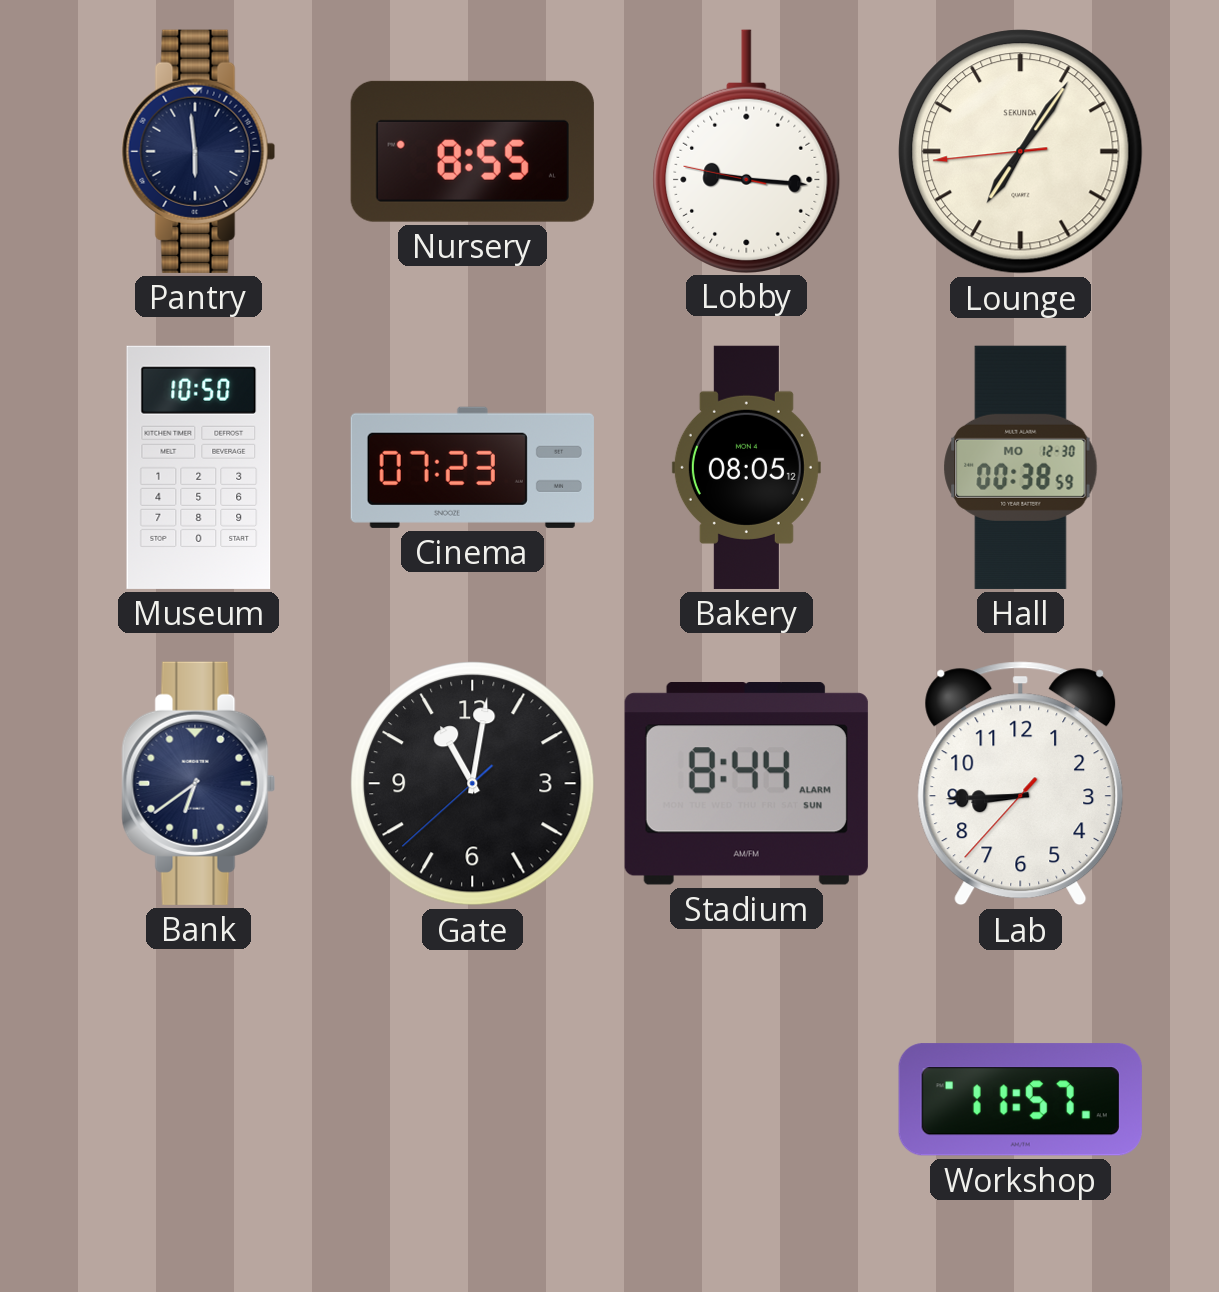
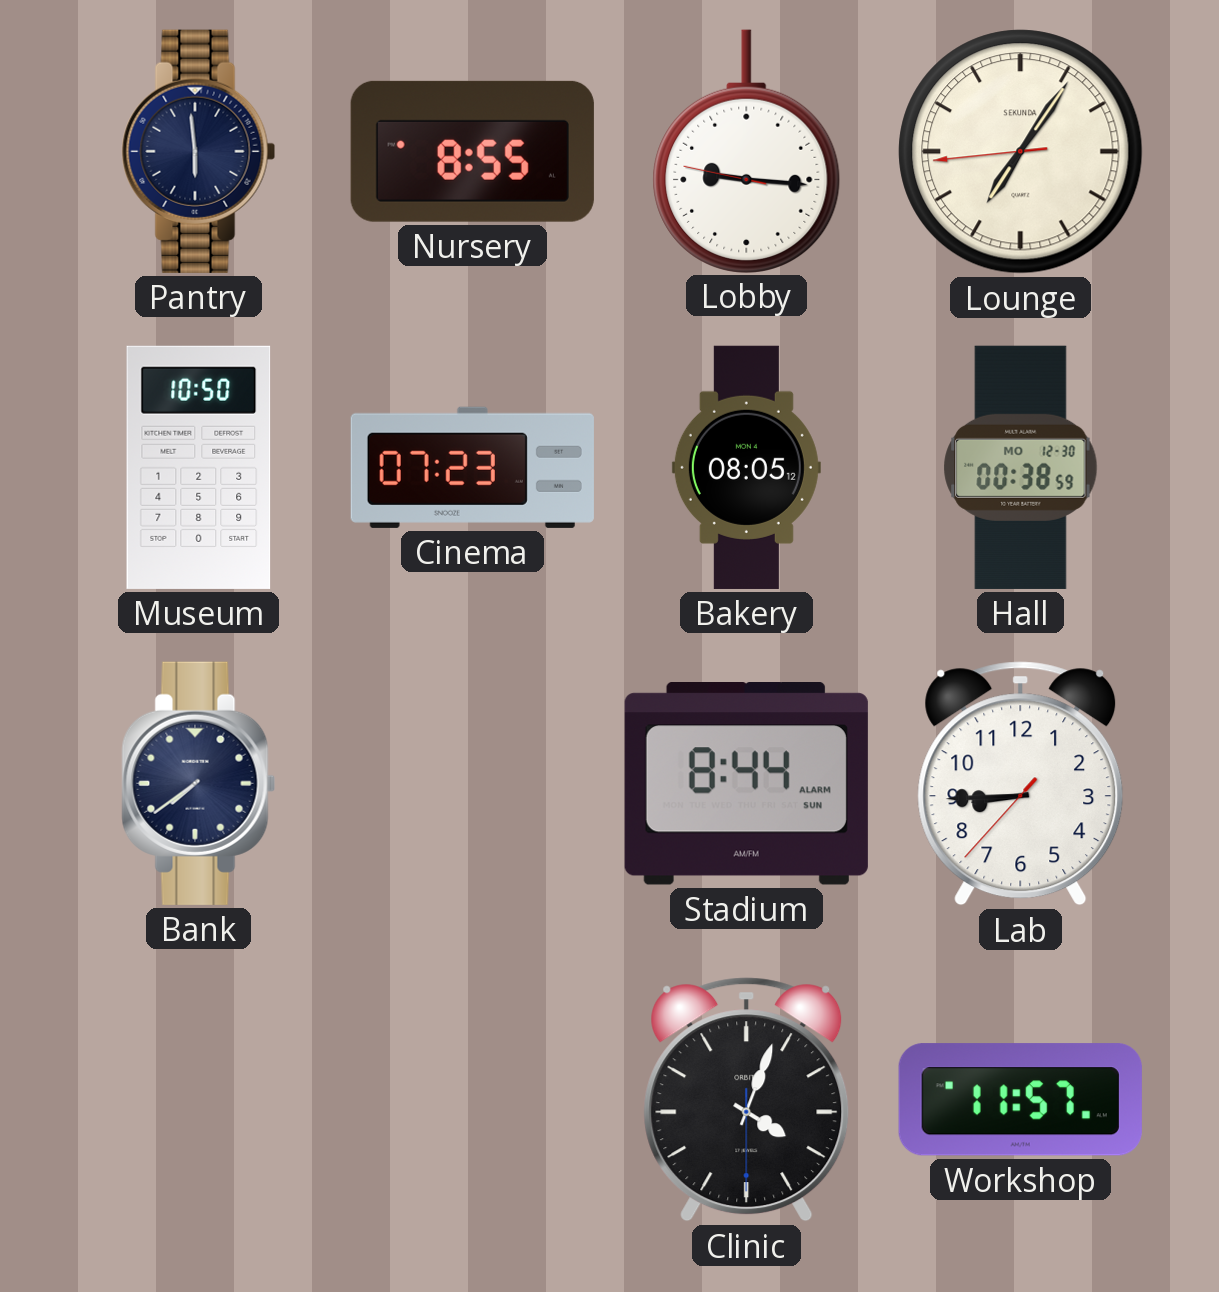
Bank: 6:39 -> 7:39
Gate: 11:01 -> none
Clinic: none -> 4:03
